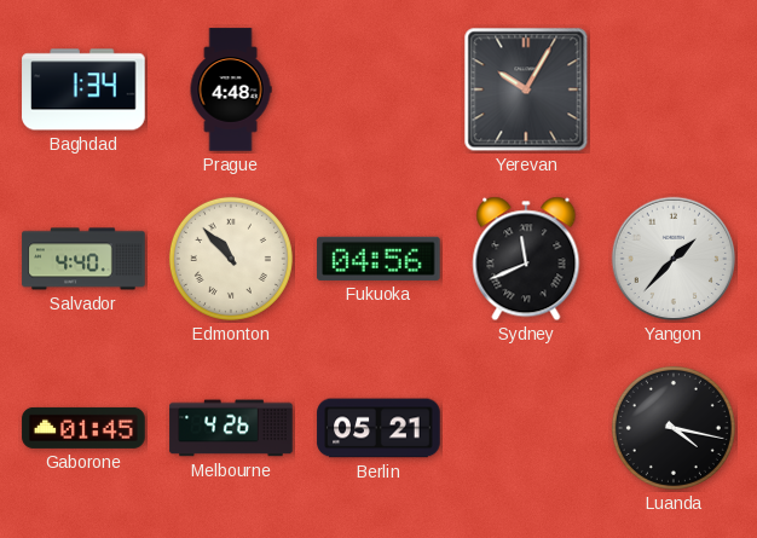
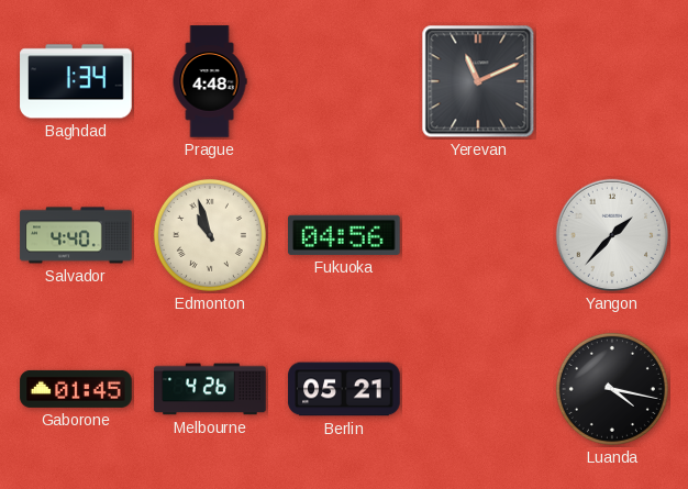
Yerevan: 10:05 -> 11:11
Edmonton: 10:53 -> 10:57
Sydney: 11:41 -> none
